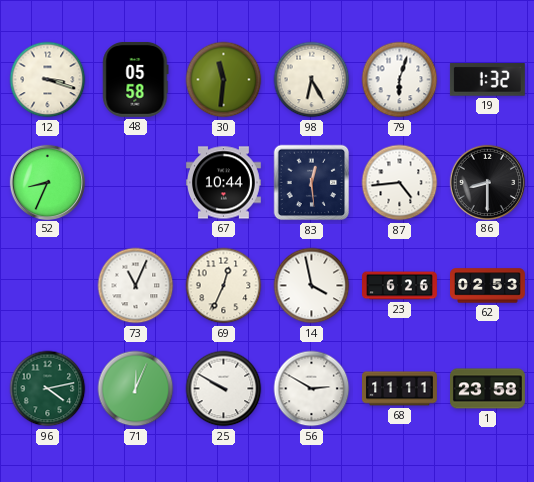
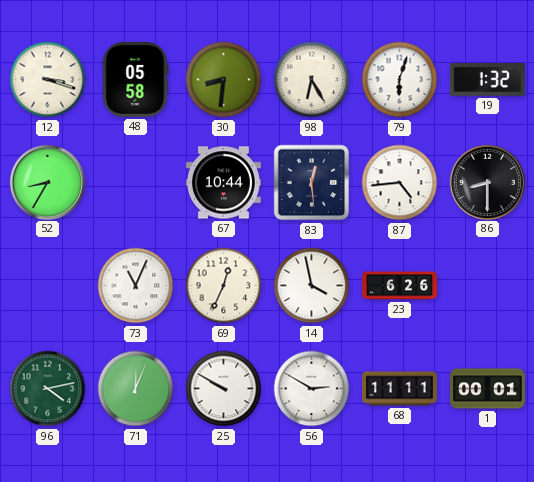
30: 11:31 -> 8:31
52: 8:34 -> 8:35
62: 02:53 -> none
1: 23:58 -> 00:01
